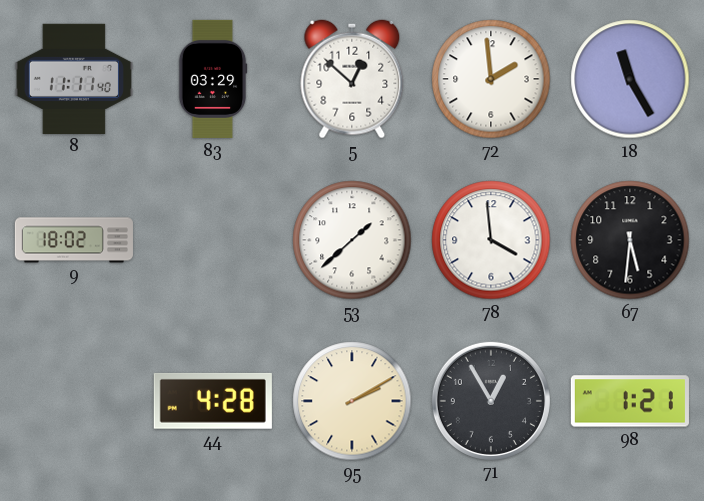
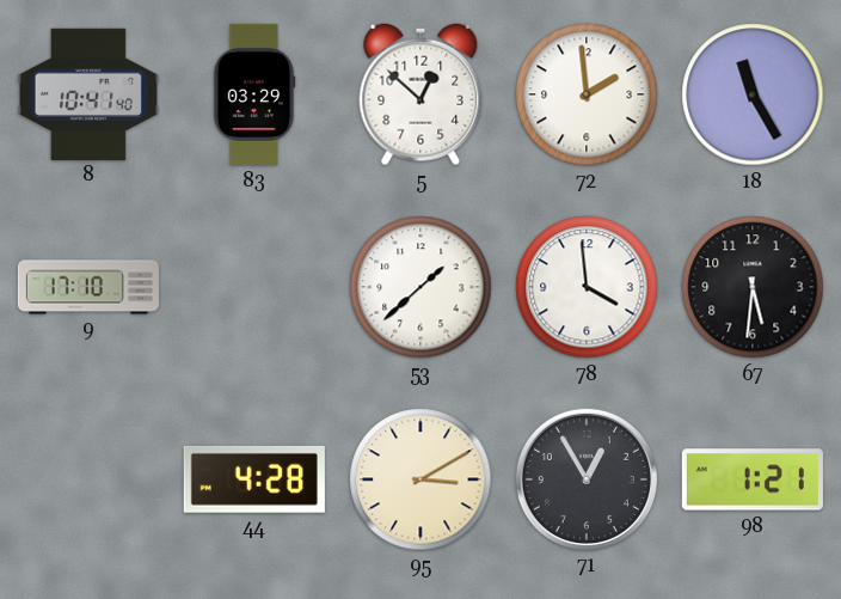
8: 11:11 -> 10:41
9: 18:02 -> 17:10
95: 2:10 -> 3:10
